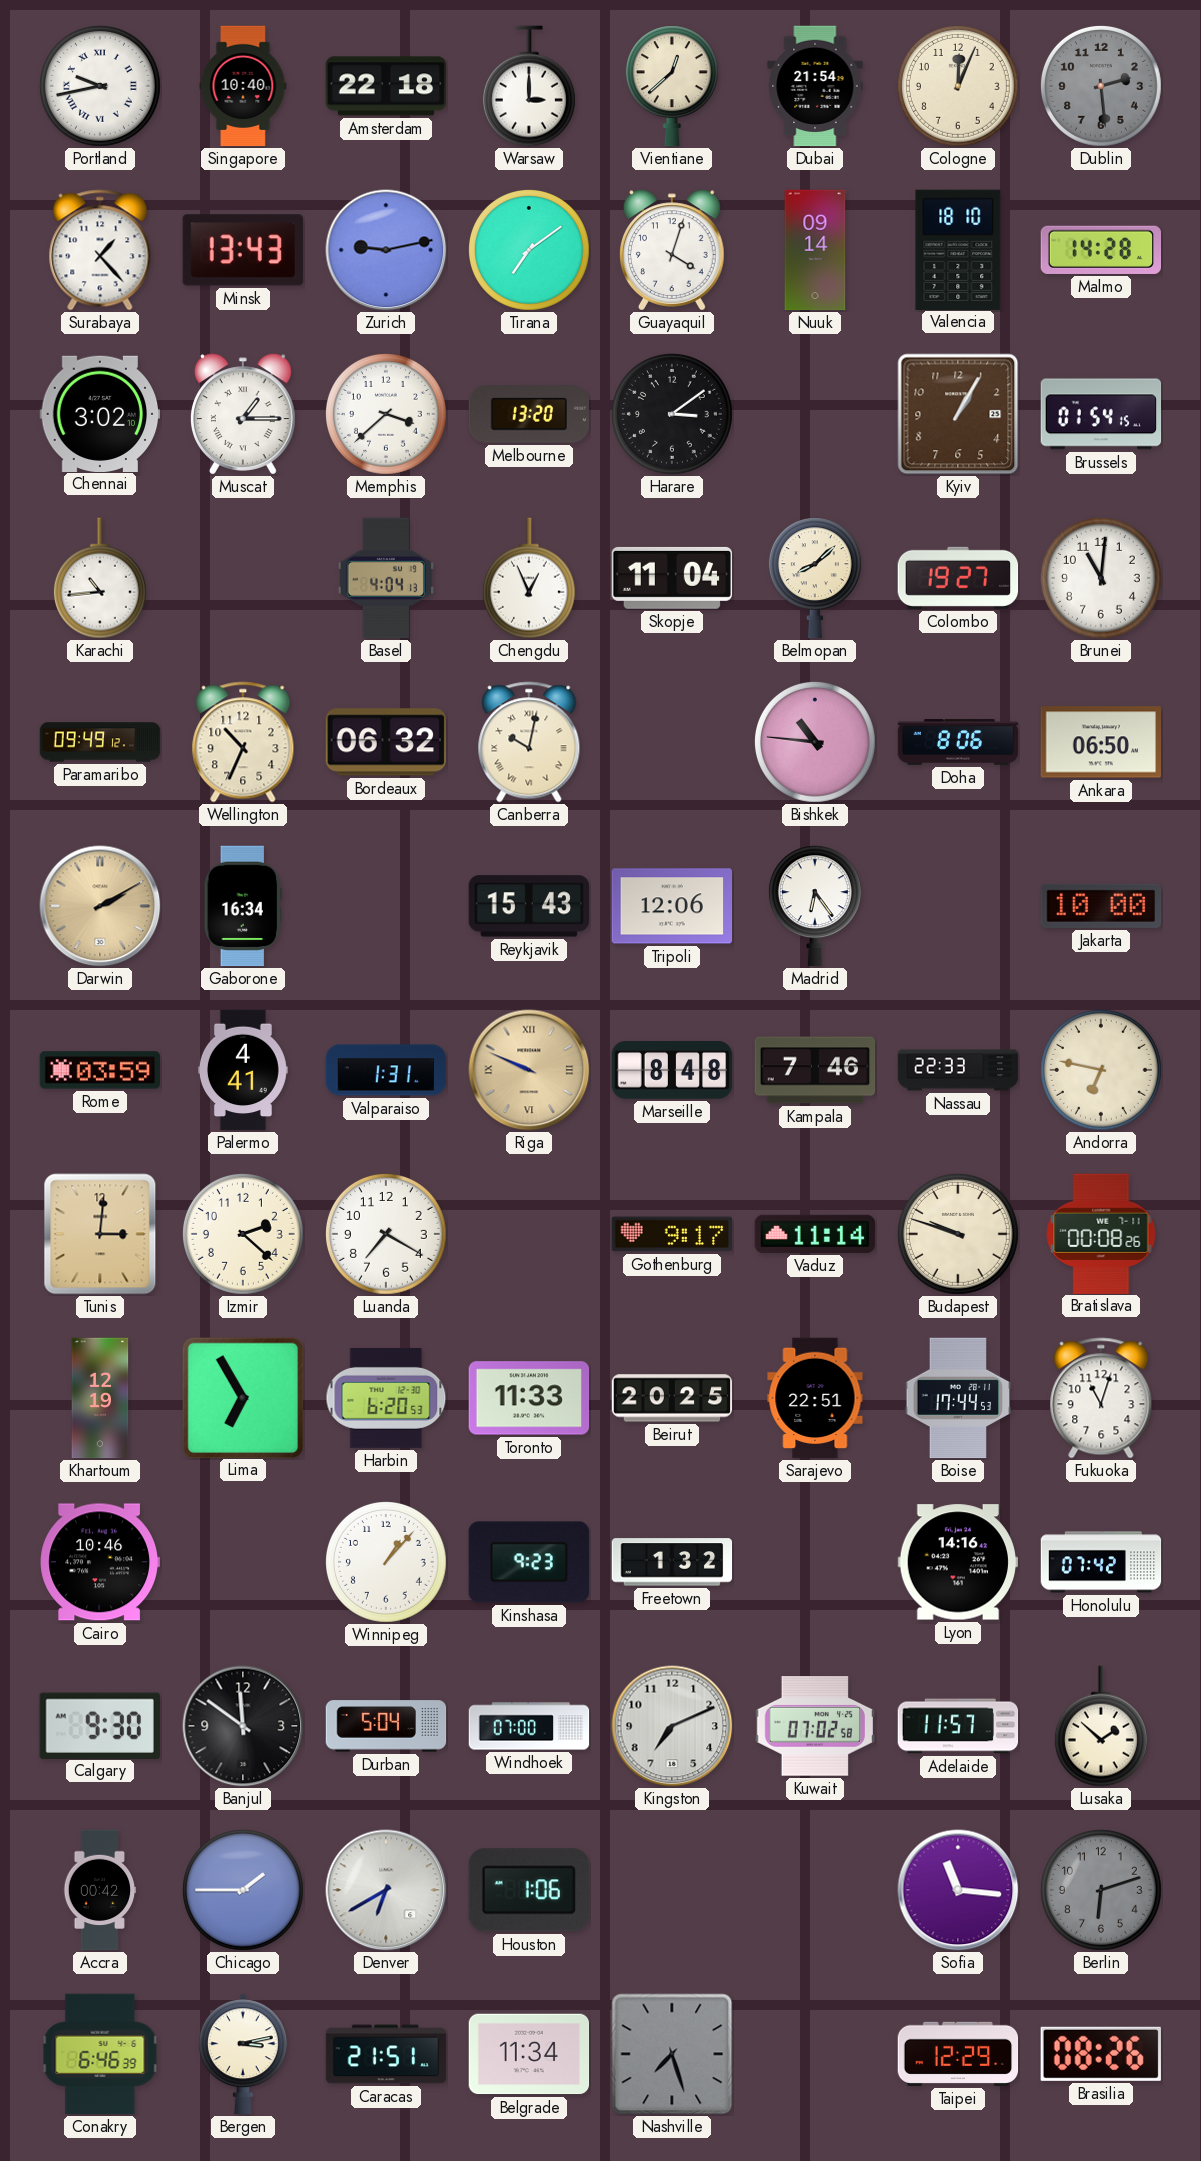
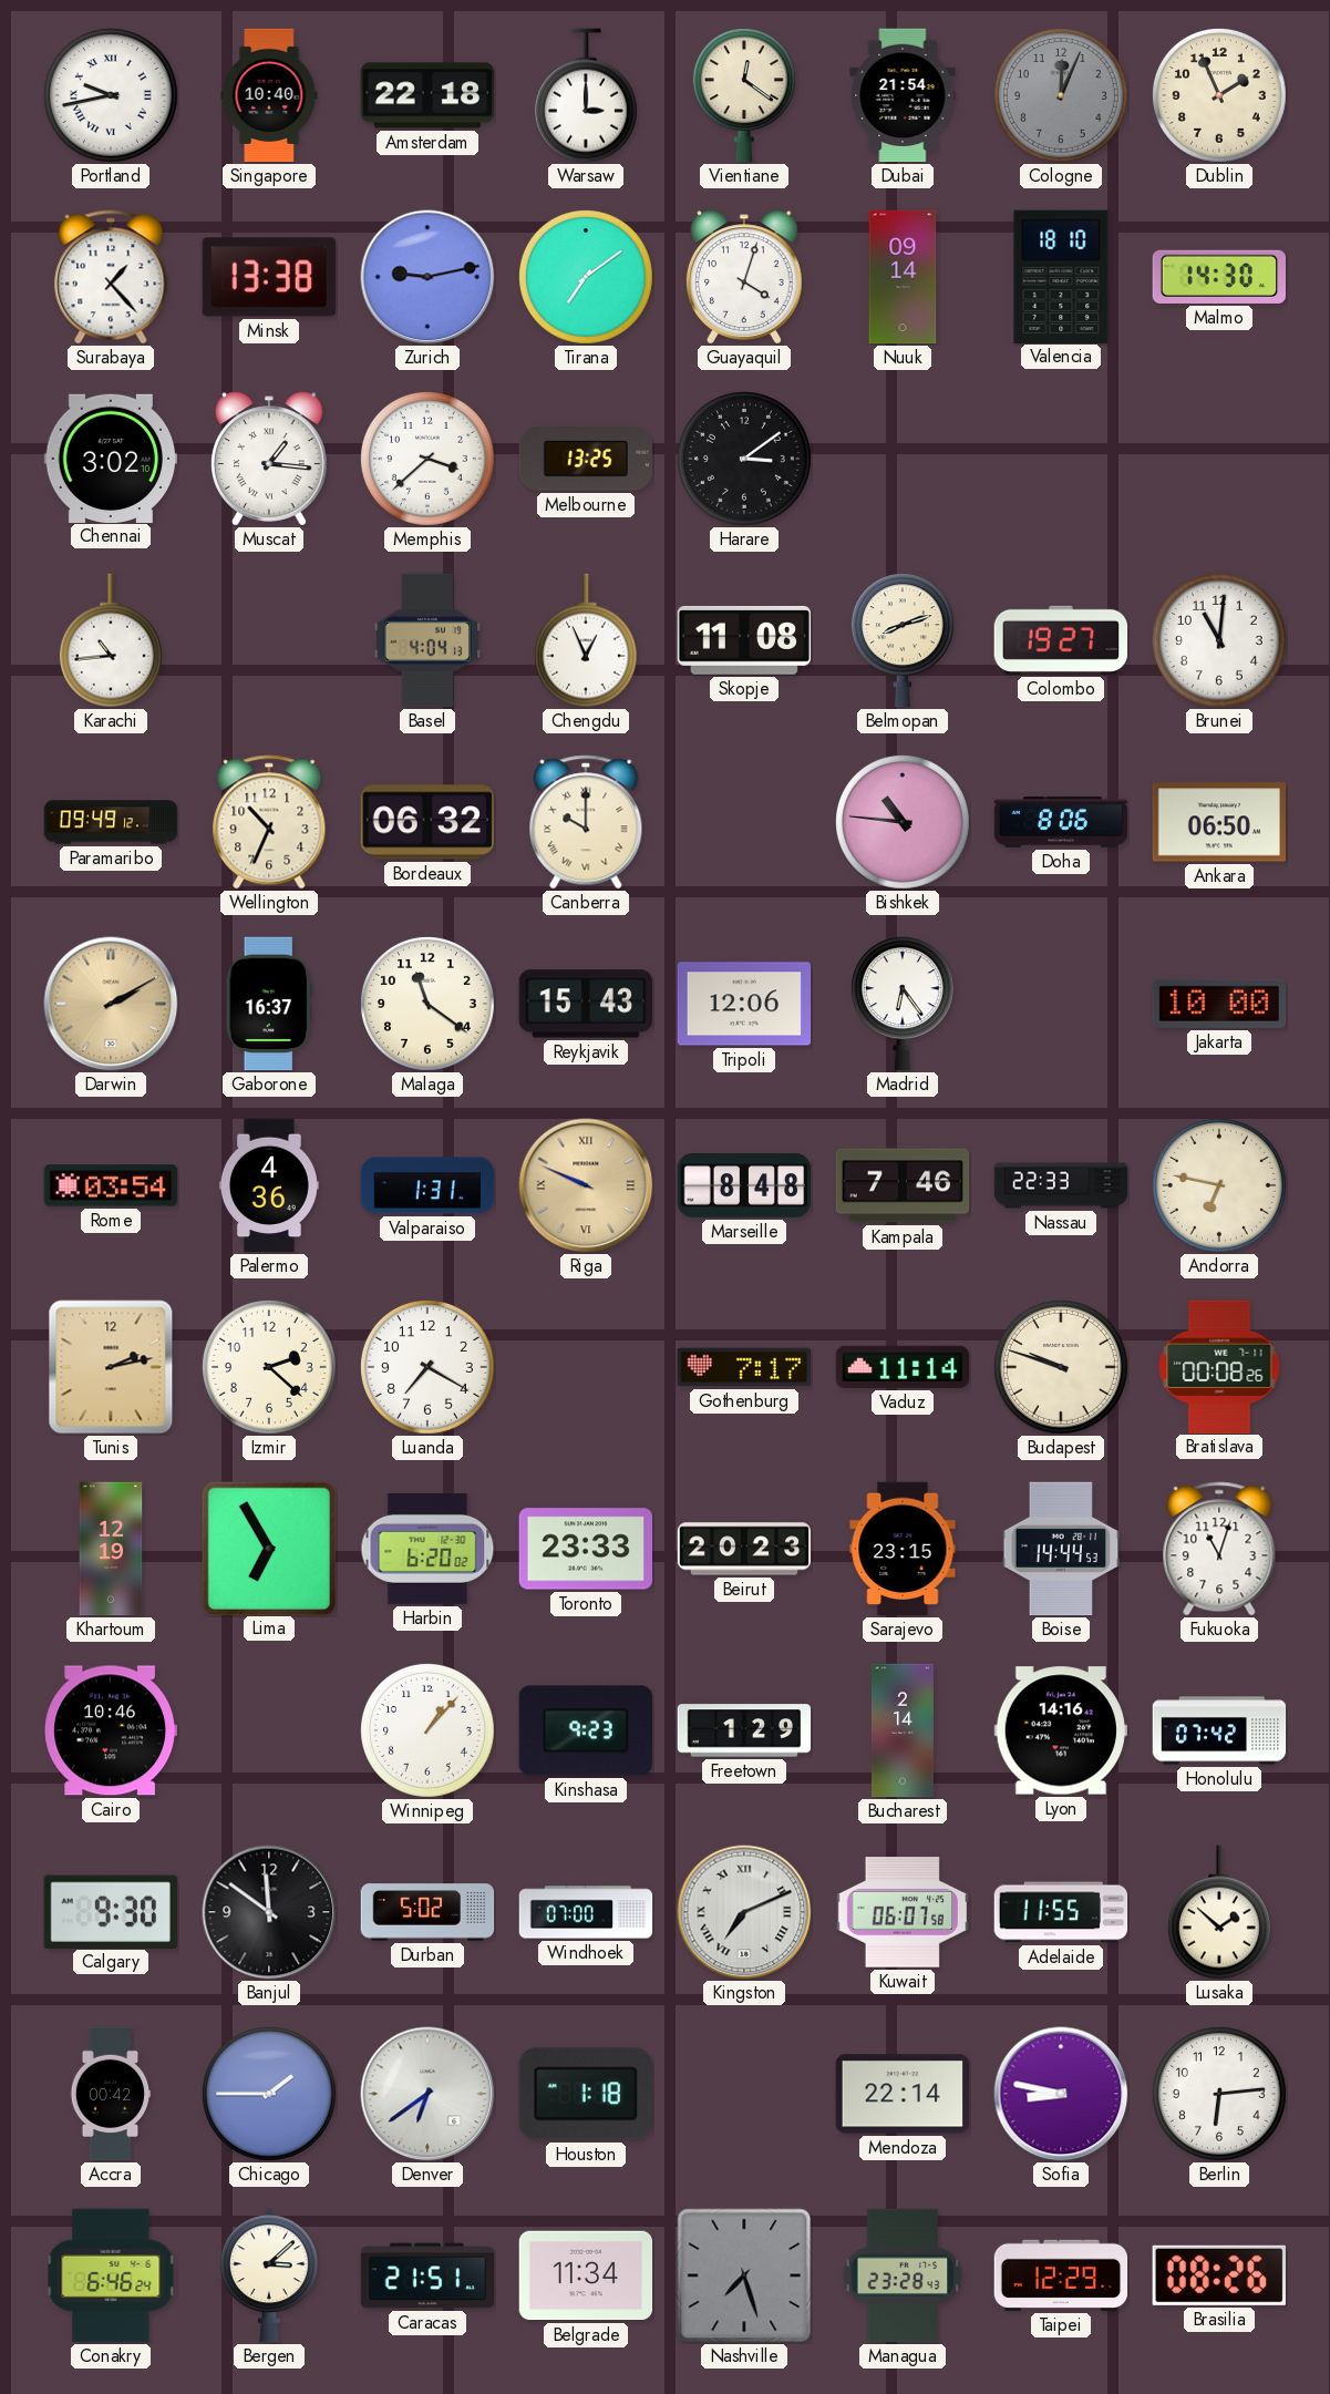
Vientiane: 12:38 -> 12:21
Cologne dial: cream -> grey
Dublin: 2:29 -> 1:56
Dublin dial: grey -> cream
Minsk: 13:43 -> 13:38
Malmo: 14:28 -> 14:30
Muscat: 1:15 -> 1:16
Melbourne: 13:20 -> 13:25
Kyiv: 1:05 -> none
Brussels: 01:54 -> none
Skopje: 11:04 -> 11:08
Belmopan: 8:08 -> 8:12
Canberra: 10:02 -> 10:00
Gaborone: 16:34 -> 16:37
Malaga: none -> 11:21
Rome: 03:59 -> 03:54
Palermo: 4:41 -> 4:36
Tunis: 3:01 -> 2:13
Gothenburg: 9:17 -> 7:17
Harbin: 6:20:53 -> 6:20:02
Toronto: 11:33 -> 23:33
Beirut: 20:25 -> 20:23
Sarajevo: 22:51 -> 23:15
Boise: 17:44 -> 14:44
Freetown: 1:32 -> 1:29
Bucharest: none -> 2:14
Durban: 5:04 -> 5:02
Kingston numerals: Arabic -> Roman
Kuwait: 07:02 -> 06:07
Adelaide: 11:57 -> 11:55
Denver: 6:40 -> 6:39
Houston: 1:06 -> 1:18
Mendoza: none -> 22:14
Sofia: 11:16 -> 8:47
Berlin: 6:12 -> 6:14
Berlin dial: grey -> white
Conakry: 6:46:39 -> 6:46:24
Bergen: 3:13 -> 3:08
Managua: none -> 23:28
